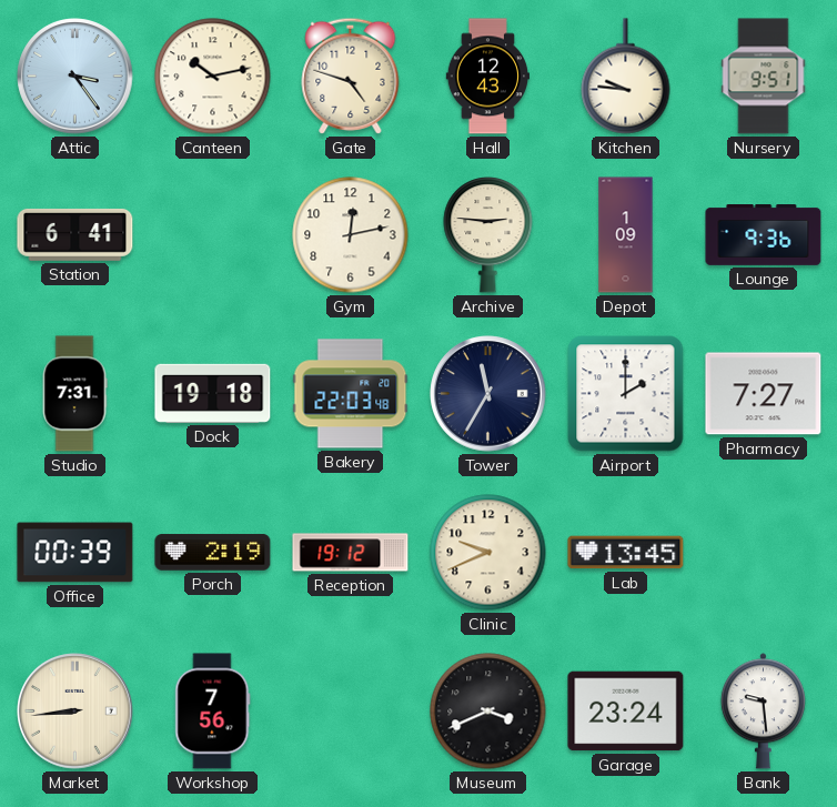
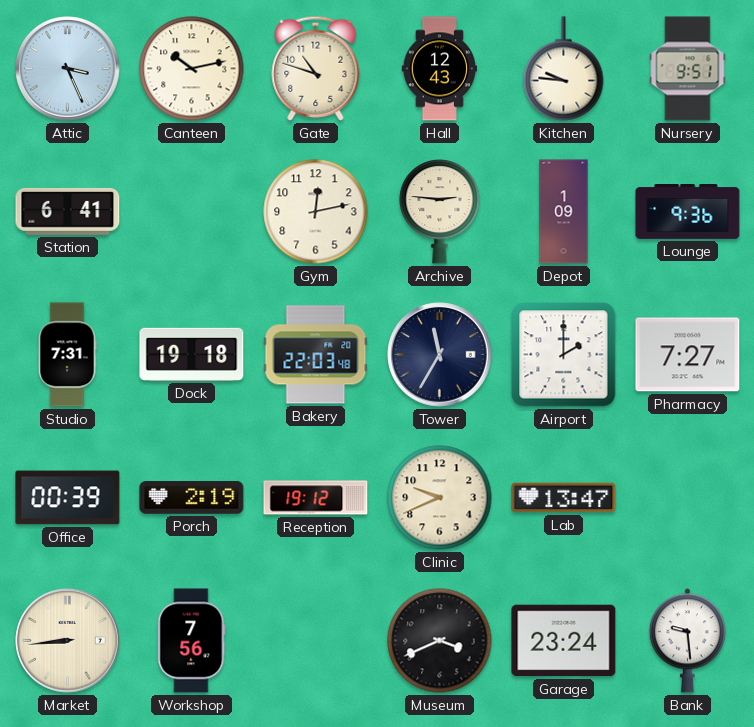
Attic: 3:24 -> 3:26
Gate: 4:48 -> 10:48
Lab: 13:45 -> 13:47
